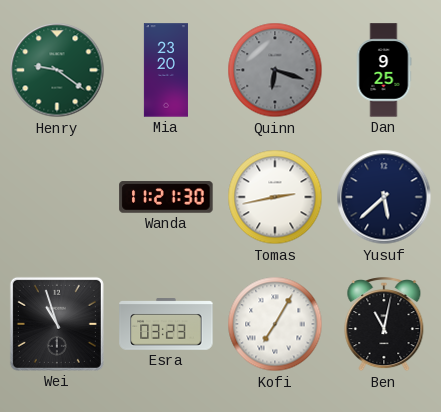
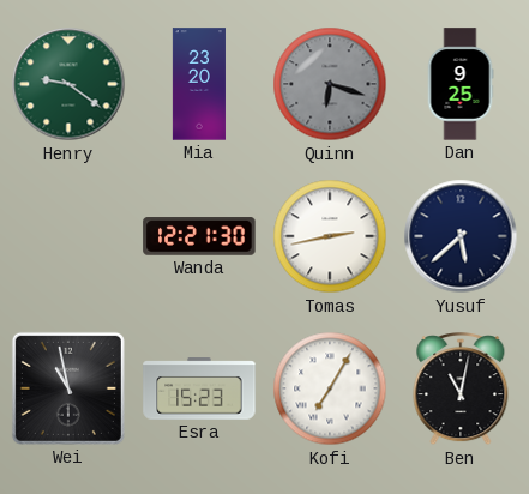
Wanda: 11:21 -> 12:21
Wei: 10:57 -> 10:58
Esra: 03:23 -> 15:23
